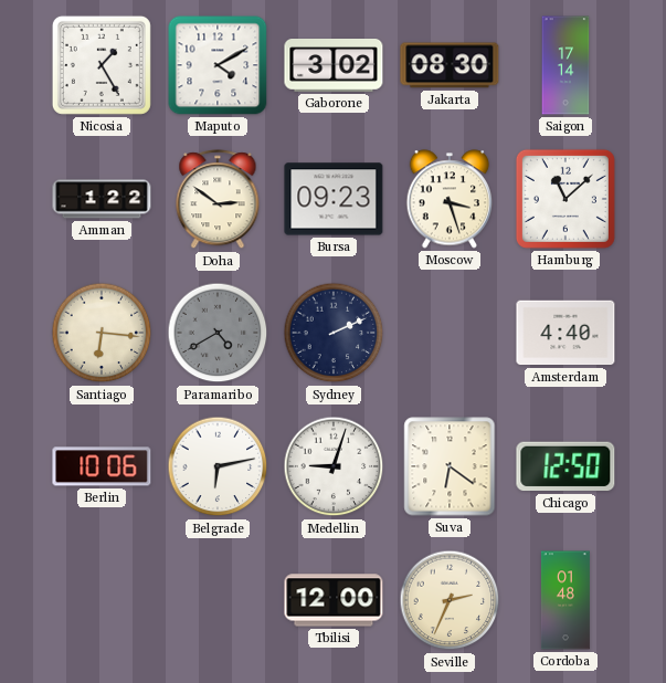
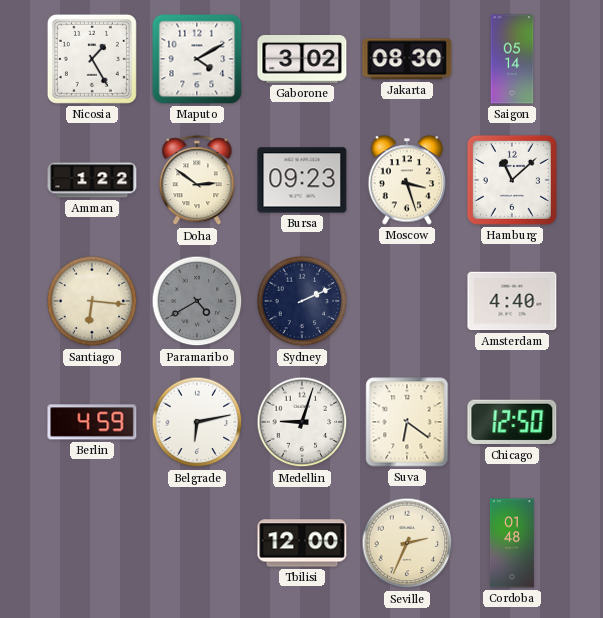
Saigon: 17:14 -> 05:14
Berlin: 10:06 -> 4:59
